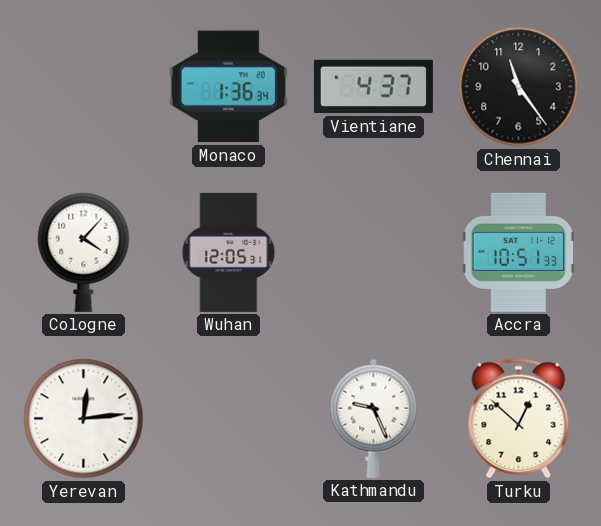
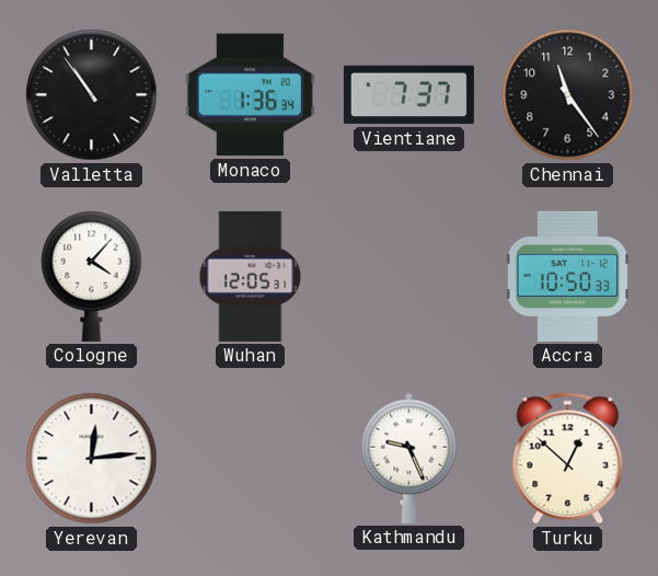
Valletta: none -> 10:54
Vientiane: 4:37 -> 7:37
Accra: 10:51 -> 10:50
